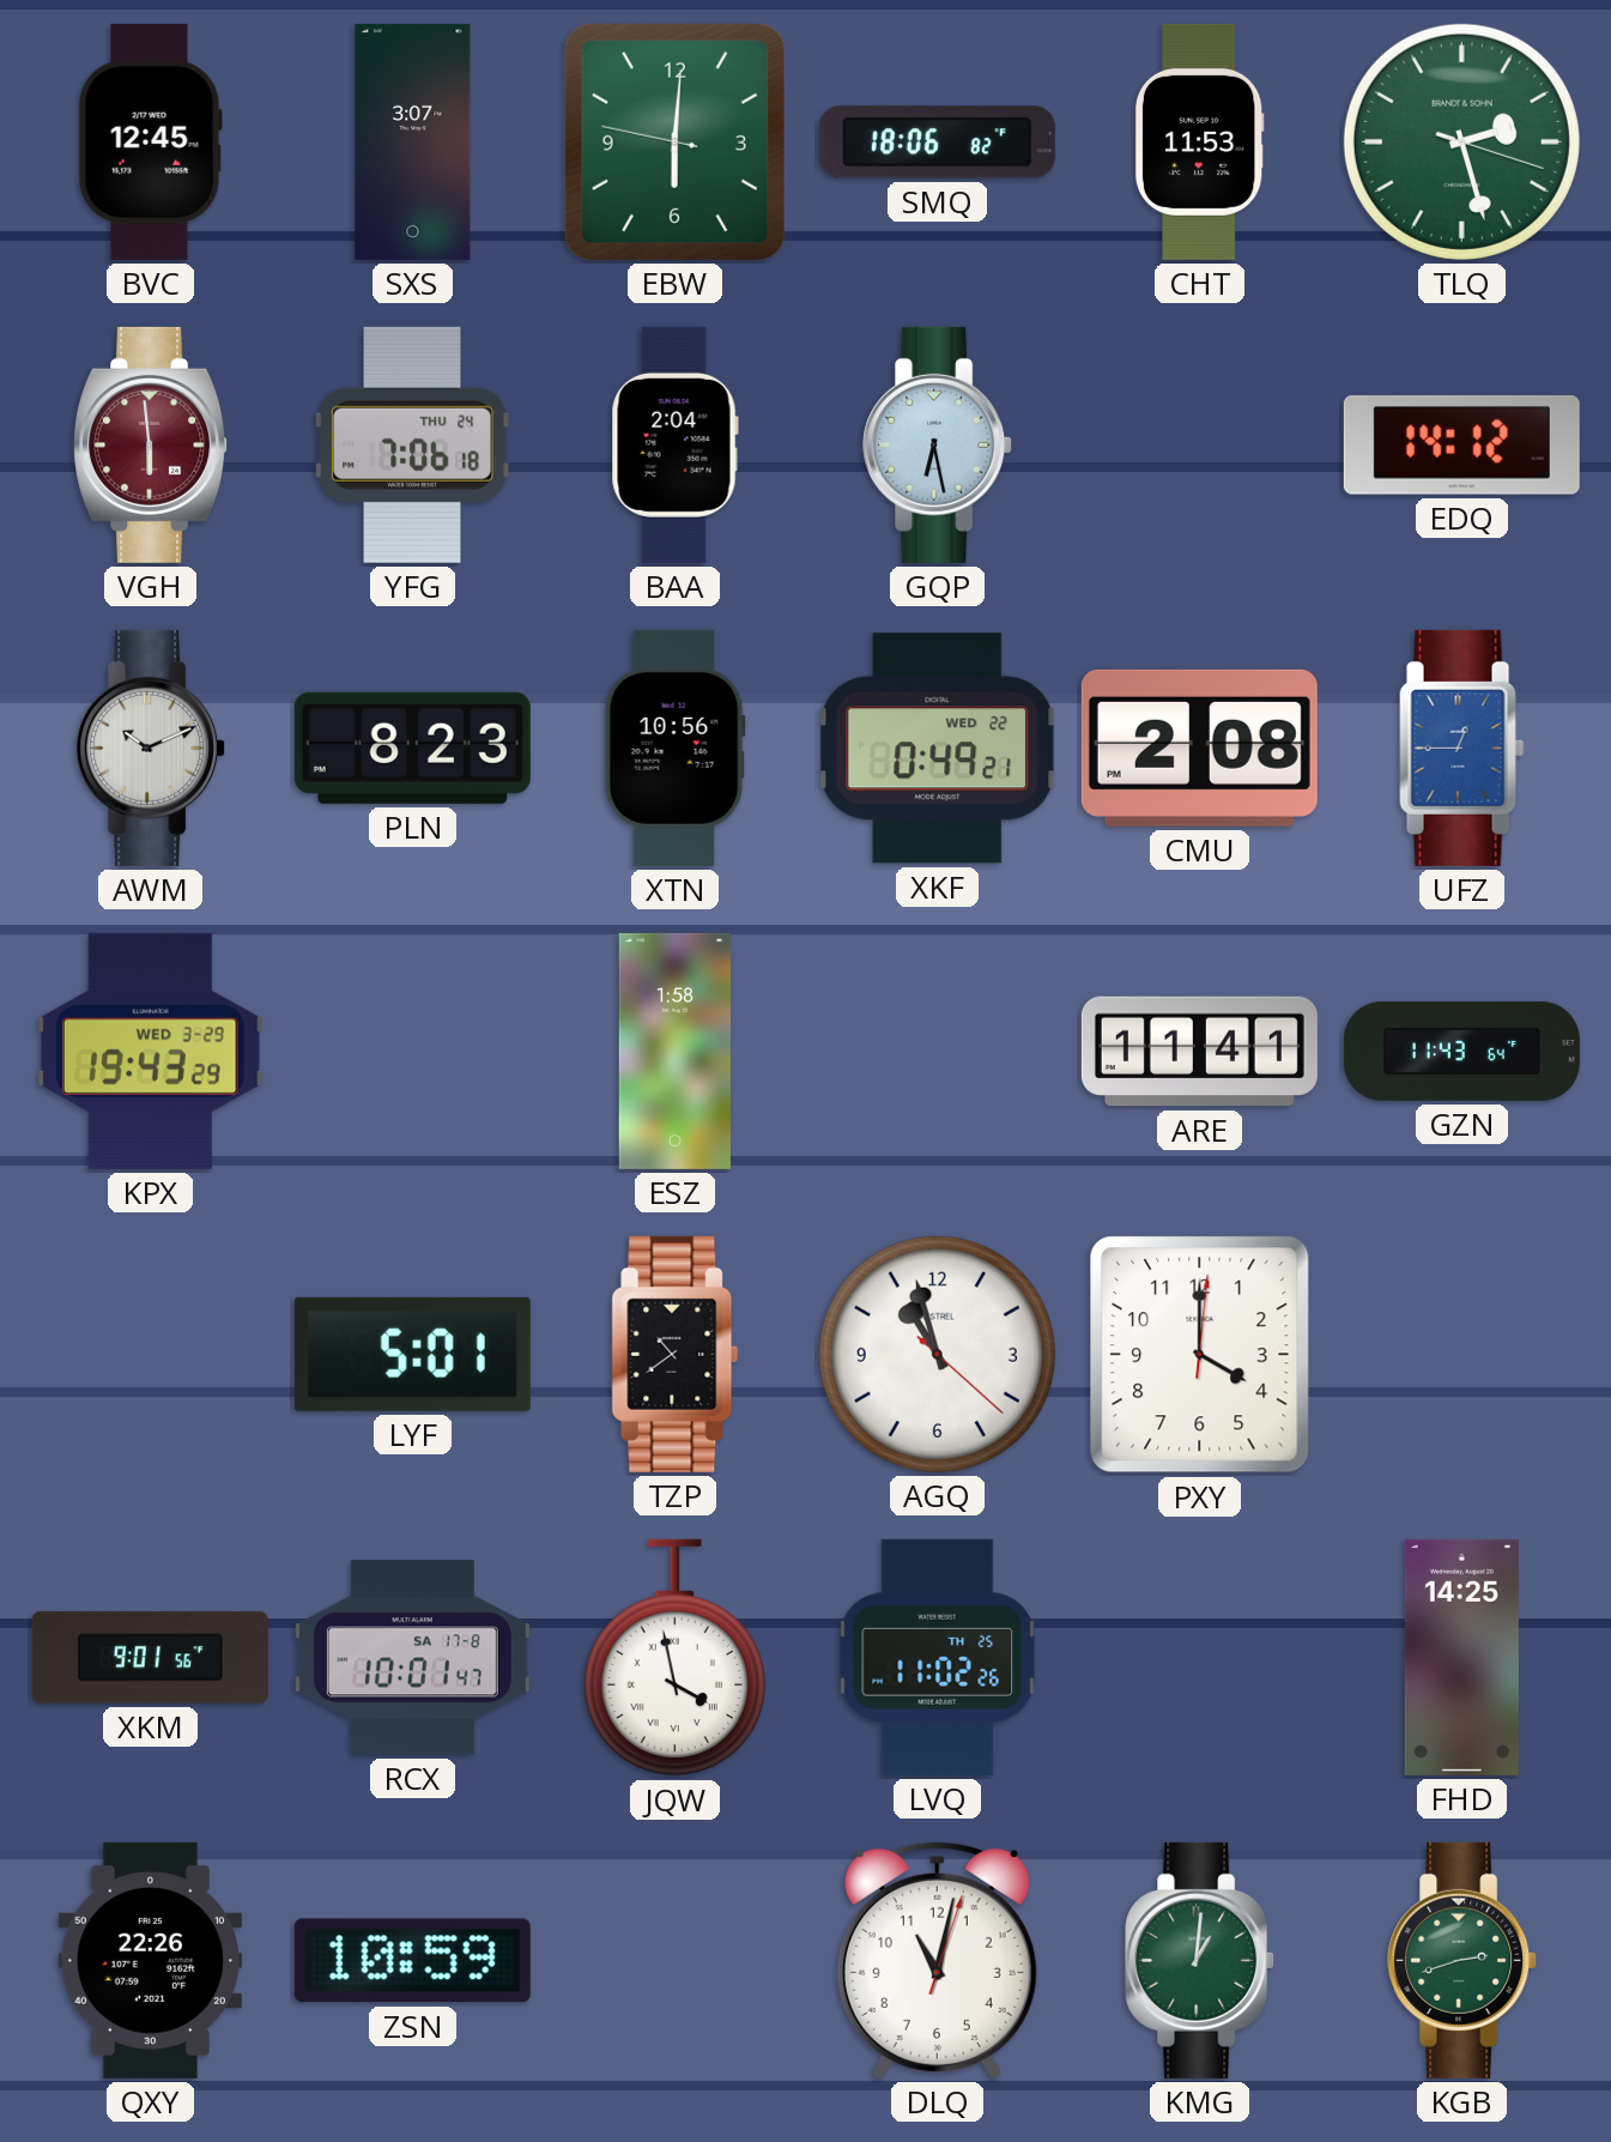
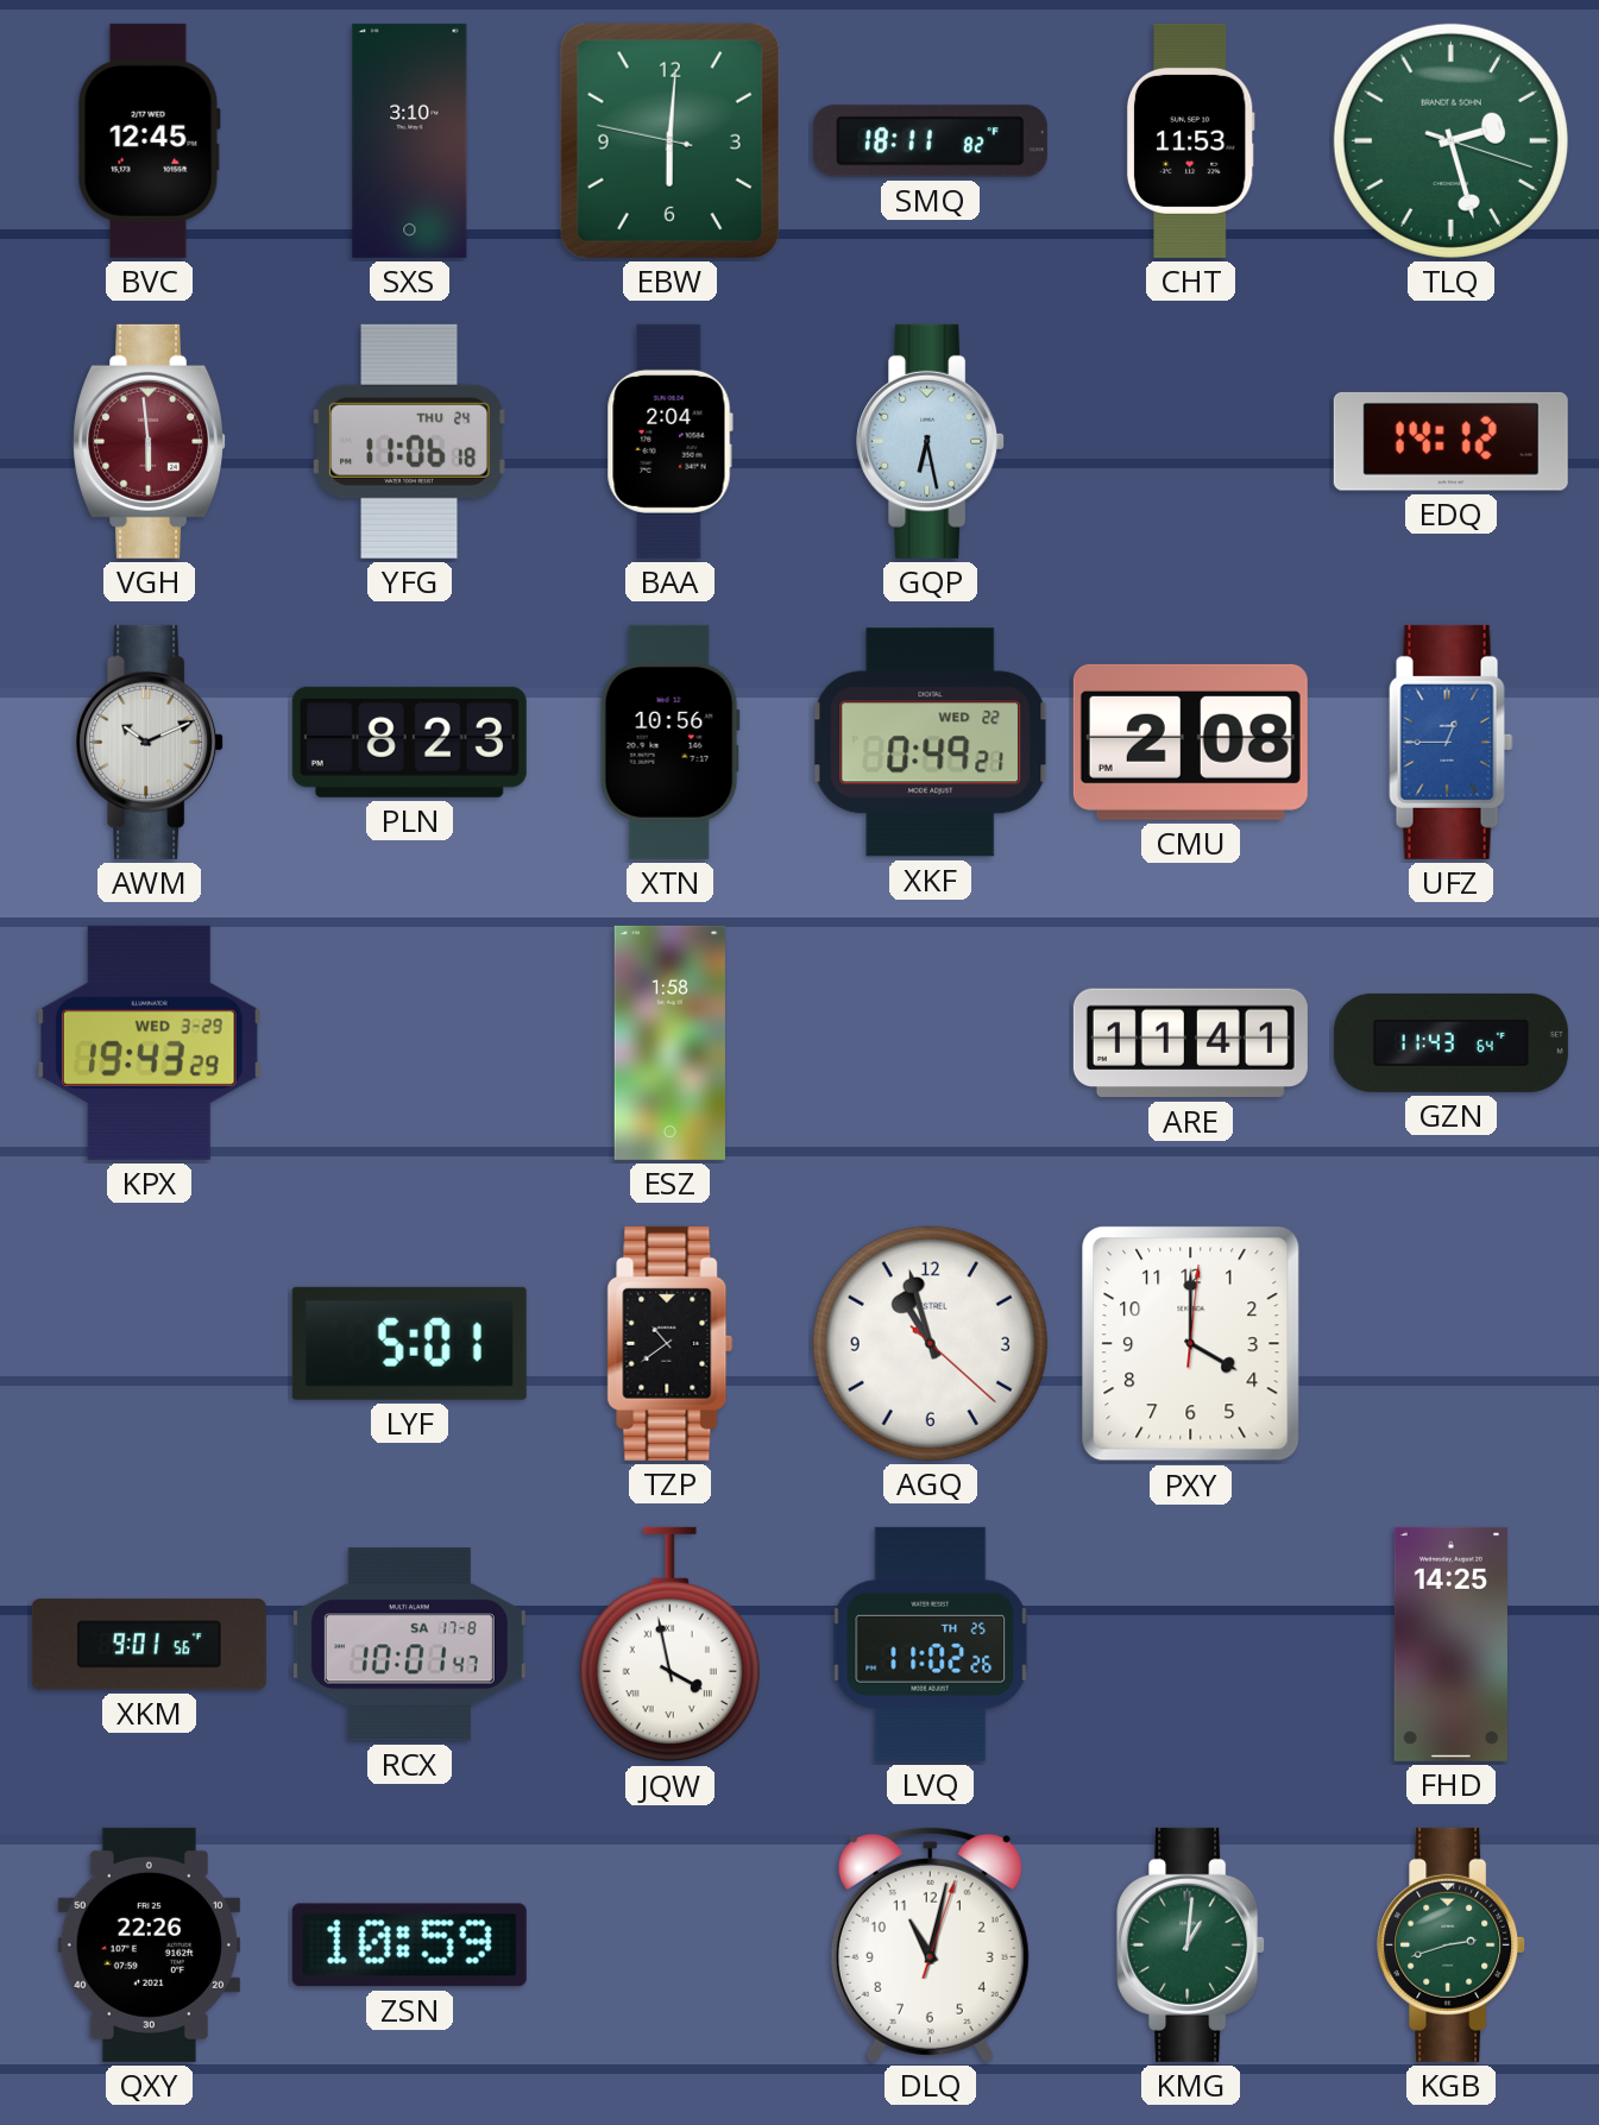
SXS: 3:07 -> 3:10
SMQ: 18:06 -> 18:11
YFG: 7:06 -> 11:06
